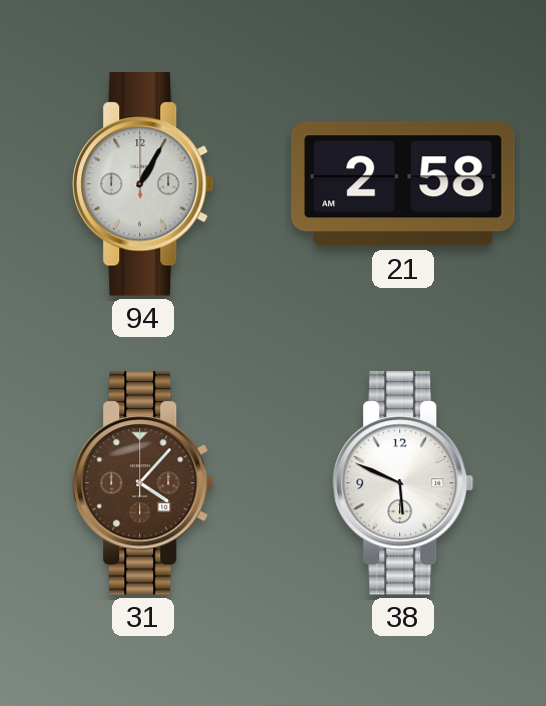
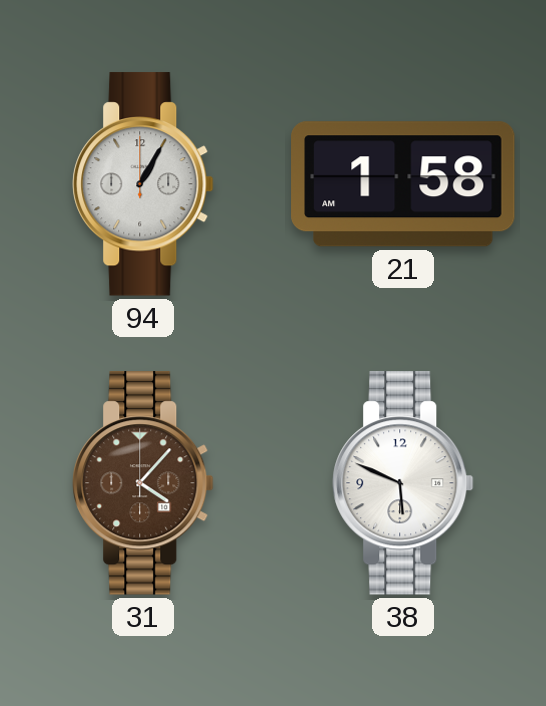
21: 2:58 -> 1:58
